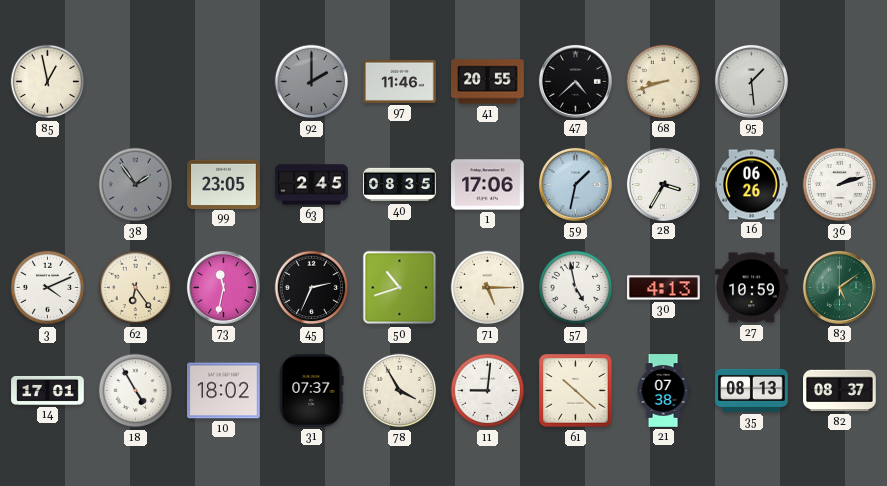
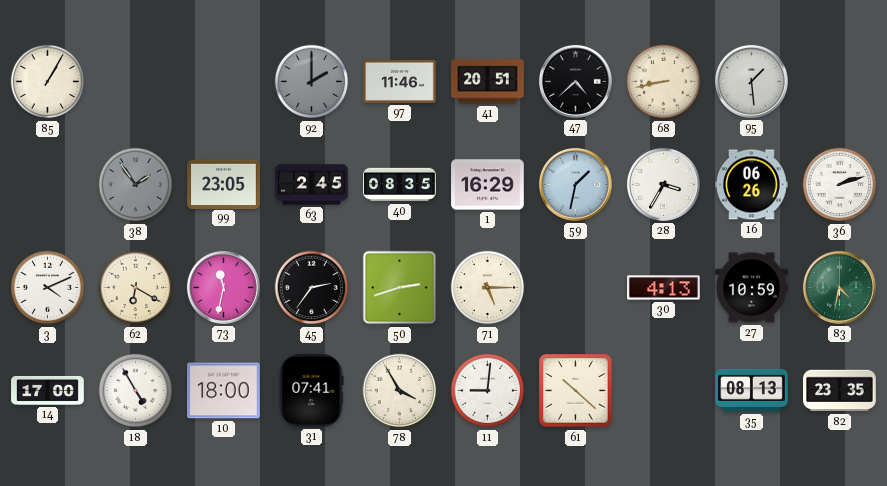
85: 12:58 -> 1:05
41: 20:55 -> 20:51
68: 8:42 -> 8:43
1: 17:06 -> 16:29
62: 6:24 -> 6:20
45: 2:34 -> 2:36
50: 10:42 -> 2:42
57: 4:58 -> none
83: 5:09 -> 4:32
14: 17:01 -> 17:00
10: 18:02 -> 18:00
31: 07:37 -> 07:41
21: 07:38 -> none
82: 08:37 -> 23:35
